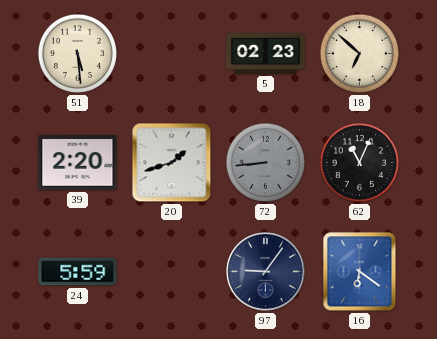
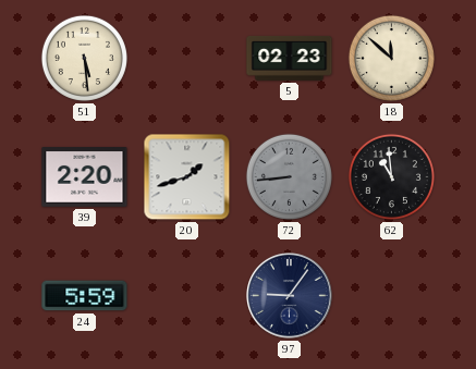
18: 6:52 -> 11:52
62: 11:04 -> 10:59
16: 6:21 -> none
